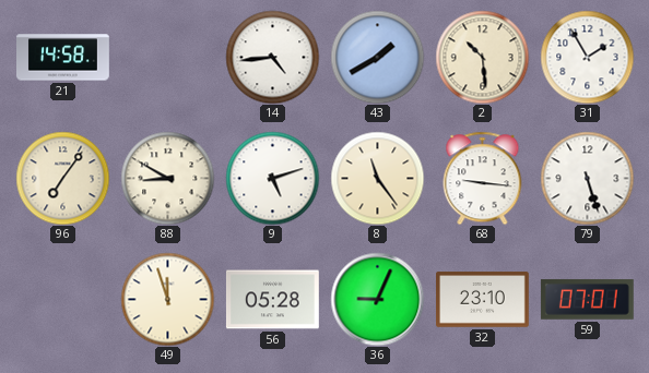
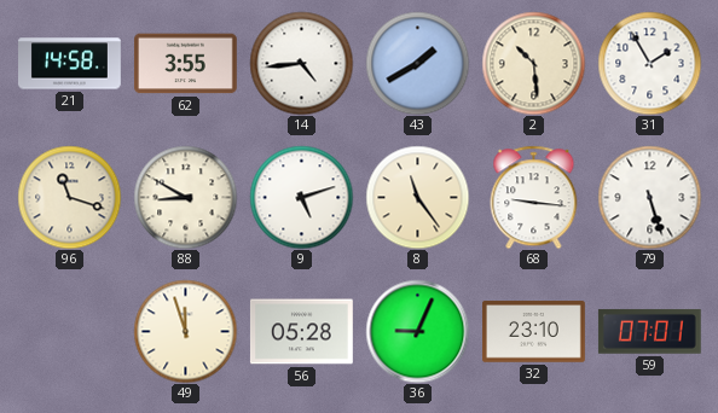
62: none -> 3:55
96: 7:06 -> 11:18
